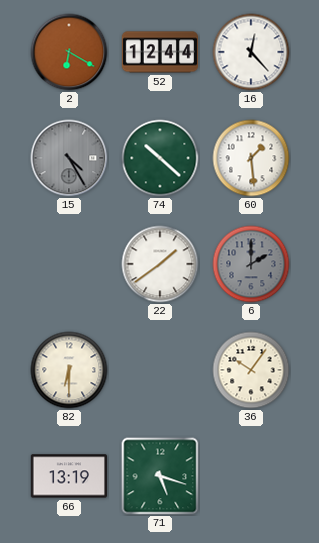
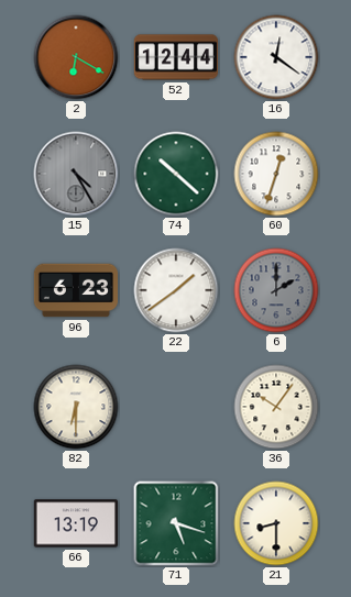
16: 12:23 -> 12:21
60: 1:29 -> 12:33
96: none -> 6:23
21: none -> 8:30
